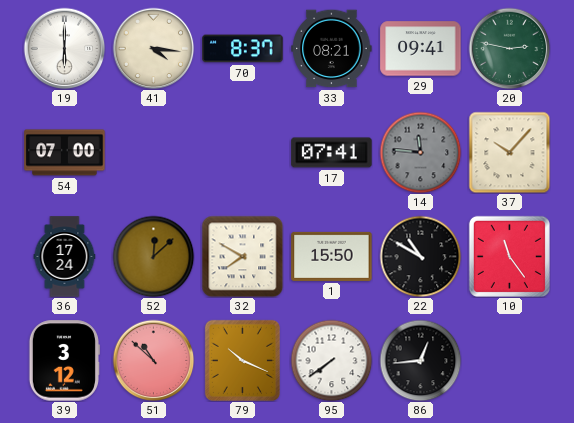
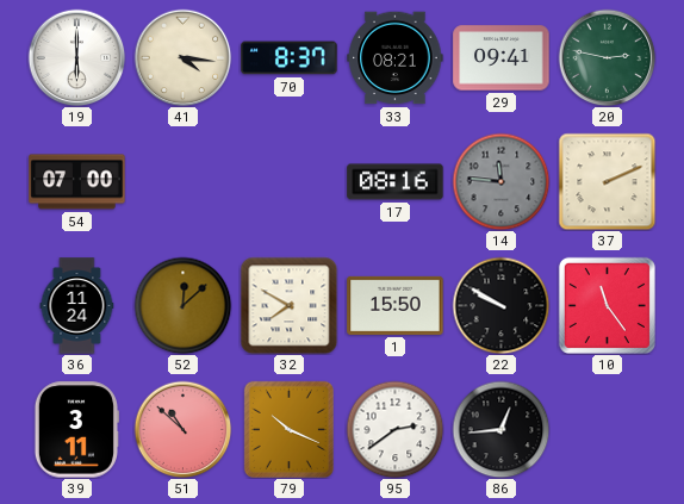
17: 07:41 -> 08:16
37: 10:07 -> 2:11
36: 17:24 -> 11:24
22: 10:50 -> 9:50
39: 3:12 -> 3:11
95: 7:39 -> 2:39
